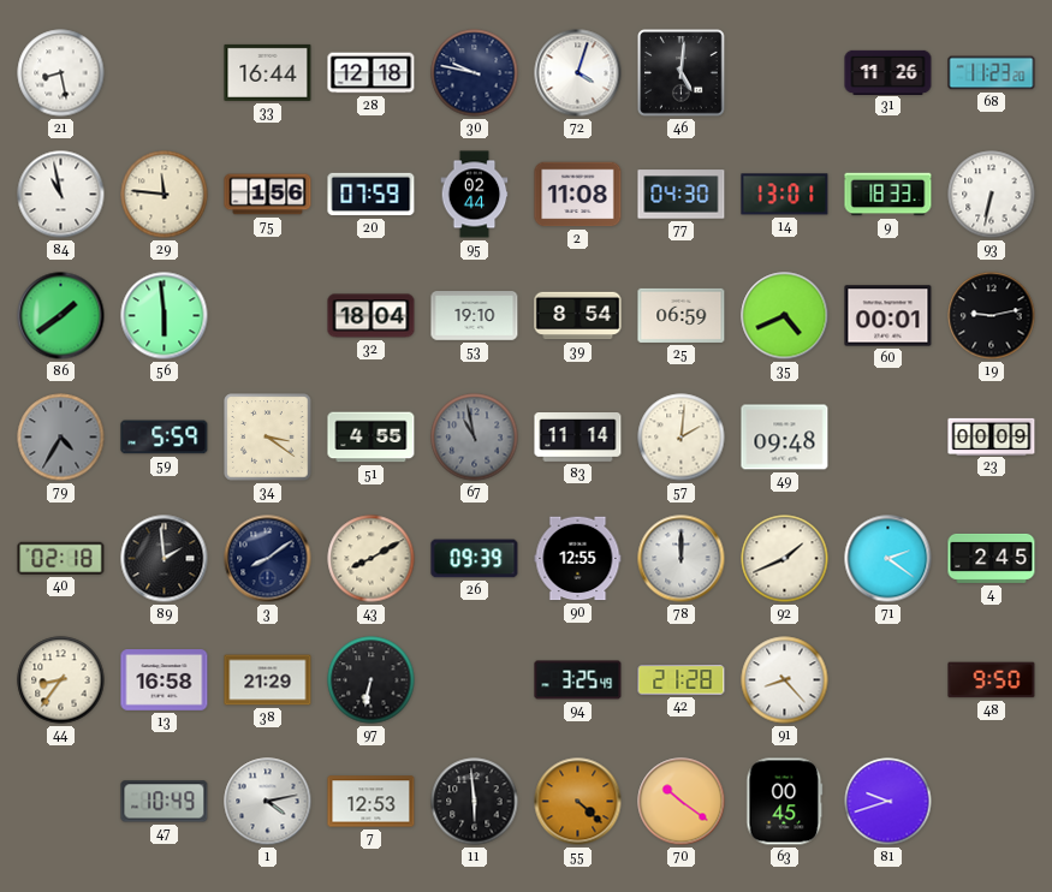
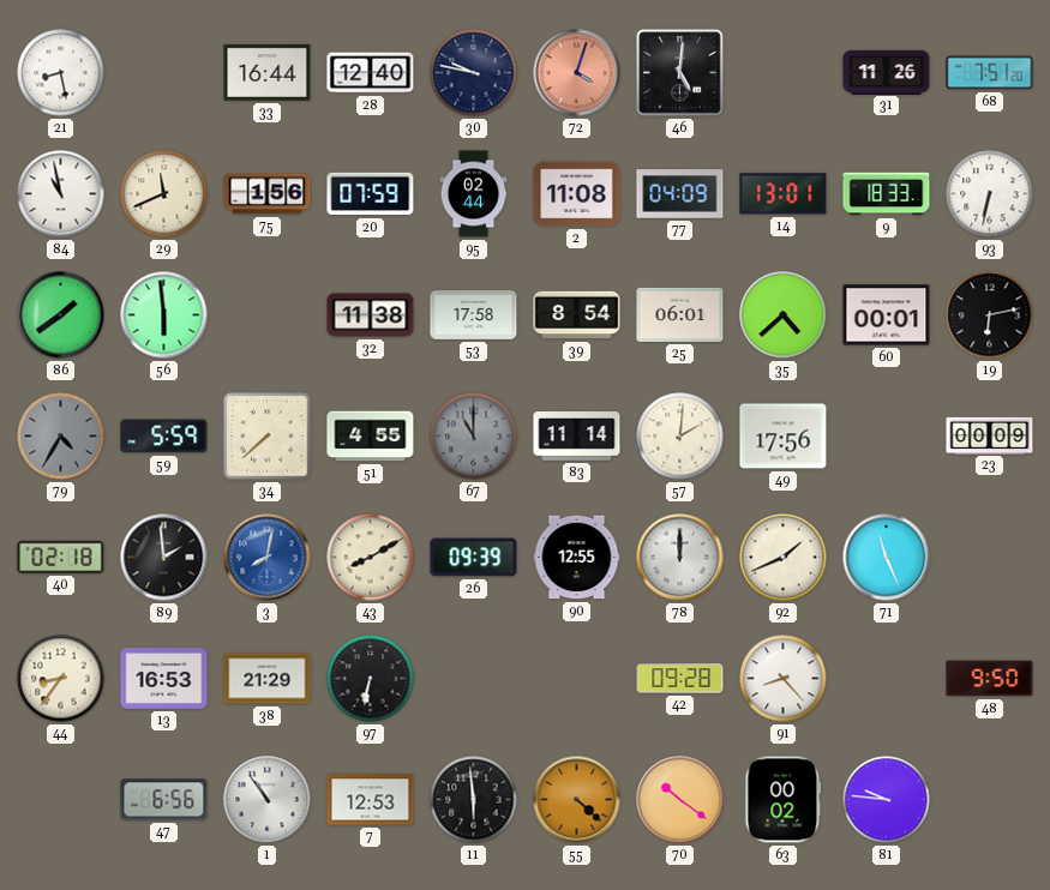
28: 12:18 -> 12:40
72 dial: white -> salmon
68: 11:23 -> 7:51
29: 11:46 -> 11:41
77: 04:30 -> 04:09
32: 18:04 -> 11:38
53: 19:10 -> 17:58
25: 06:59 -> 06:01
35: 4:41 -> 4:38
19: 9:13 -> 6:13
34: 3:21 -> 7:38
67: 10:58 -> 11:00
49: 09:48 -> 17:56
3: 8:09 -> 8:02
3 dial: navy -> blue
71: 2:21 -> 11:26
4: 2:45 -> none
13: 16:58 -> 16:53
94: 3:25 -> none
42: 21:28 -> 09:28
47: 10:49 -> 6:56
1: 4:13 -> 10:54
63: 00:45 -> 00:02
81: 9:42 -> 9:46
